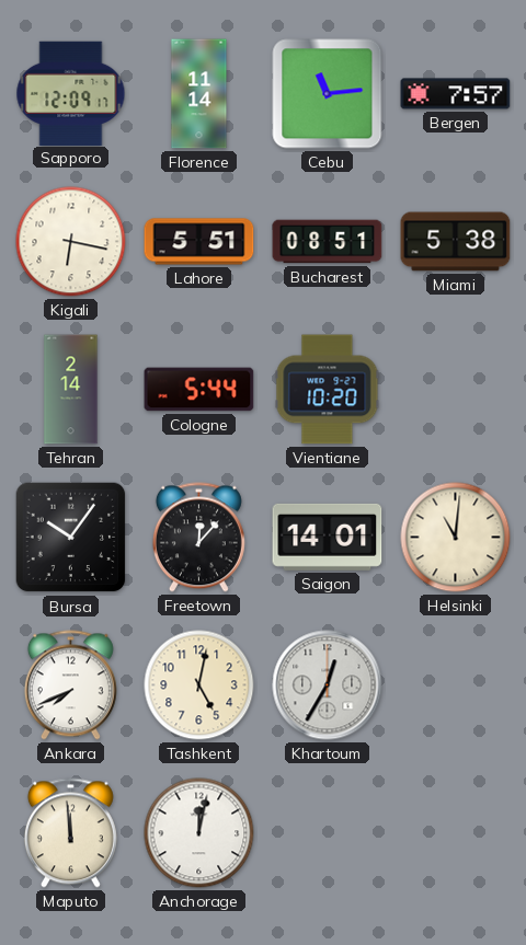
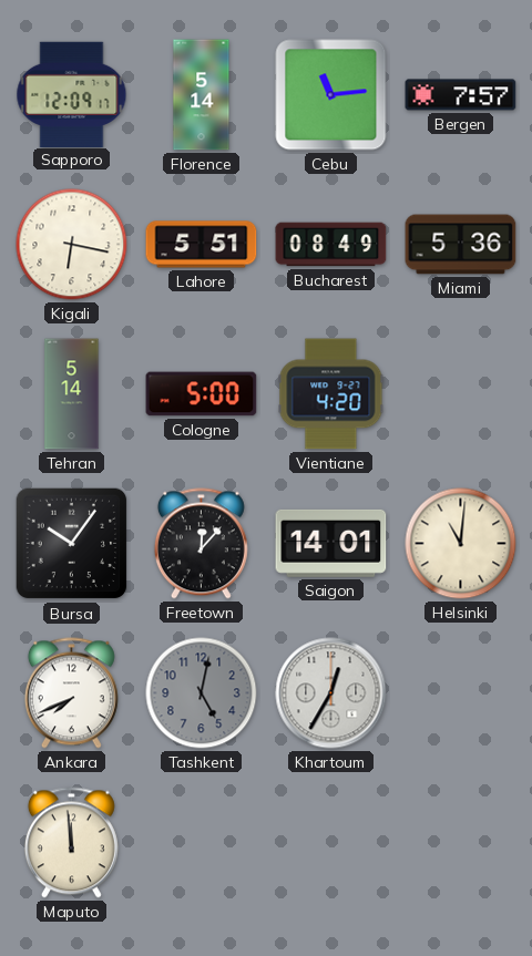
Florence: 11:14 -> 5:14
Bucharest: 08:51 -> 08:49
Miami: 5:38 -> 5:36
Tehran: 2:14 -> 5:14
Cologne: 5:44 -> 5:00
Vientiane: 10:20 -> 4:20
Tashkent dial: cream -> grey
Anchorage: 12:02 -> none
